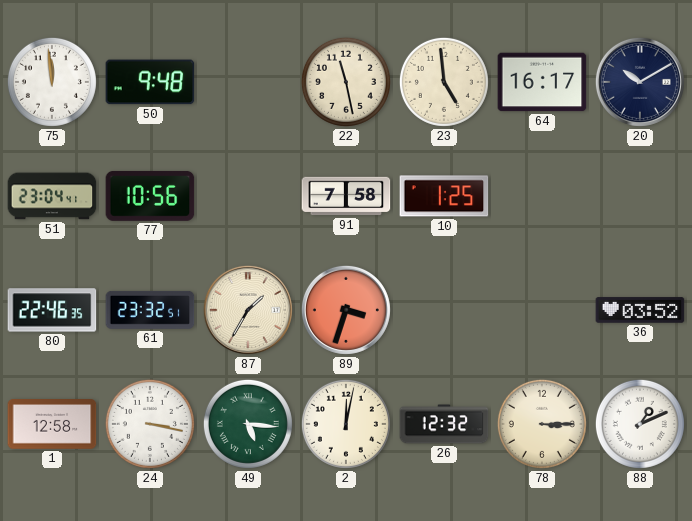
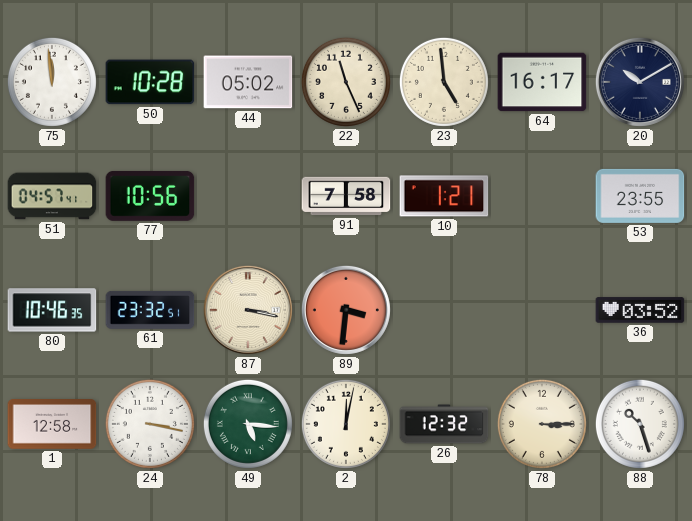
50: 9:48 -> 10:28
44: none -> 05:02
22: 11:28 -> 11:26
51: 23:04 -> 04:57
10: 1:25 -> 1:21
53: none -> 23:55
80: 22:46 -> 10:46
87: 1:35 -> 3:17
89: 3:33 -> 3:31
88: 1:11 -> 10:27
